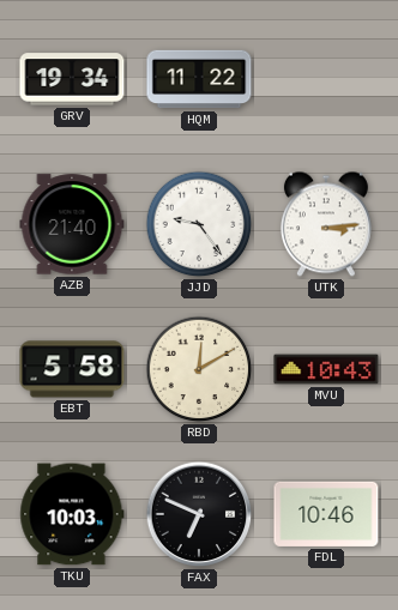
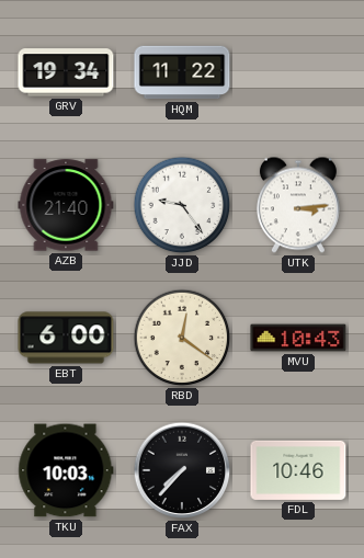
EBT: 5:58 -> 6:00
RBD: 12:10 -> 12:21
FAX: 6:49 -> 7:37
